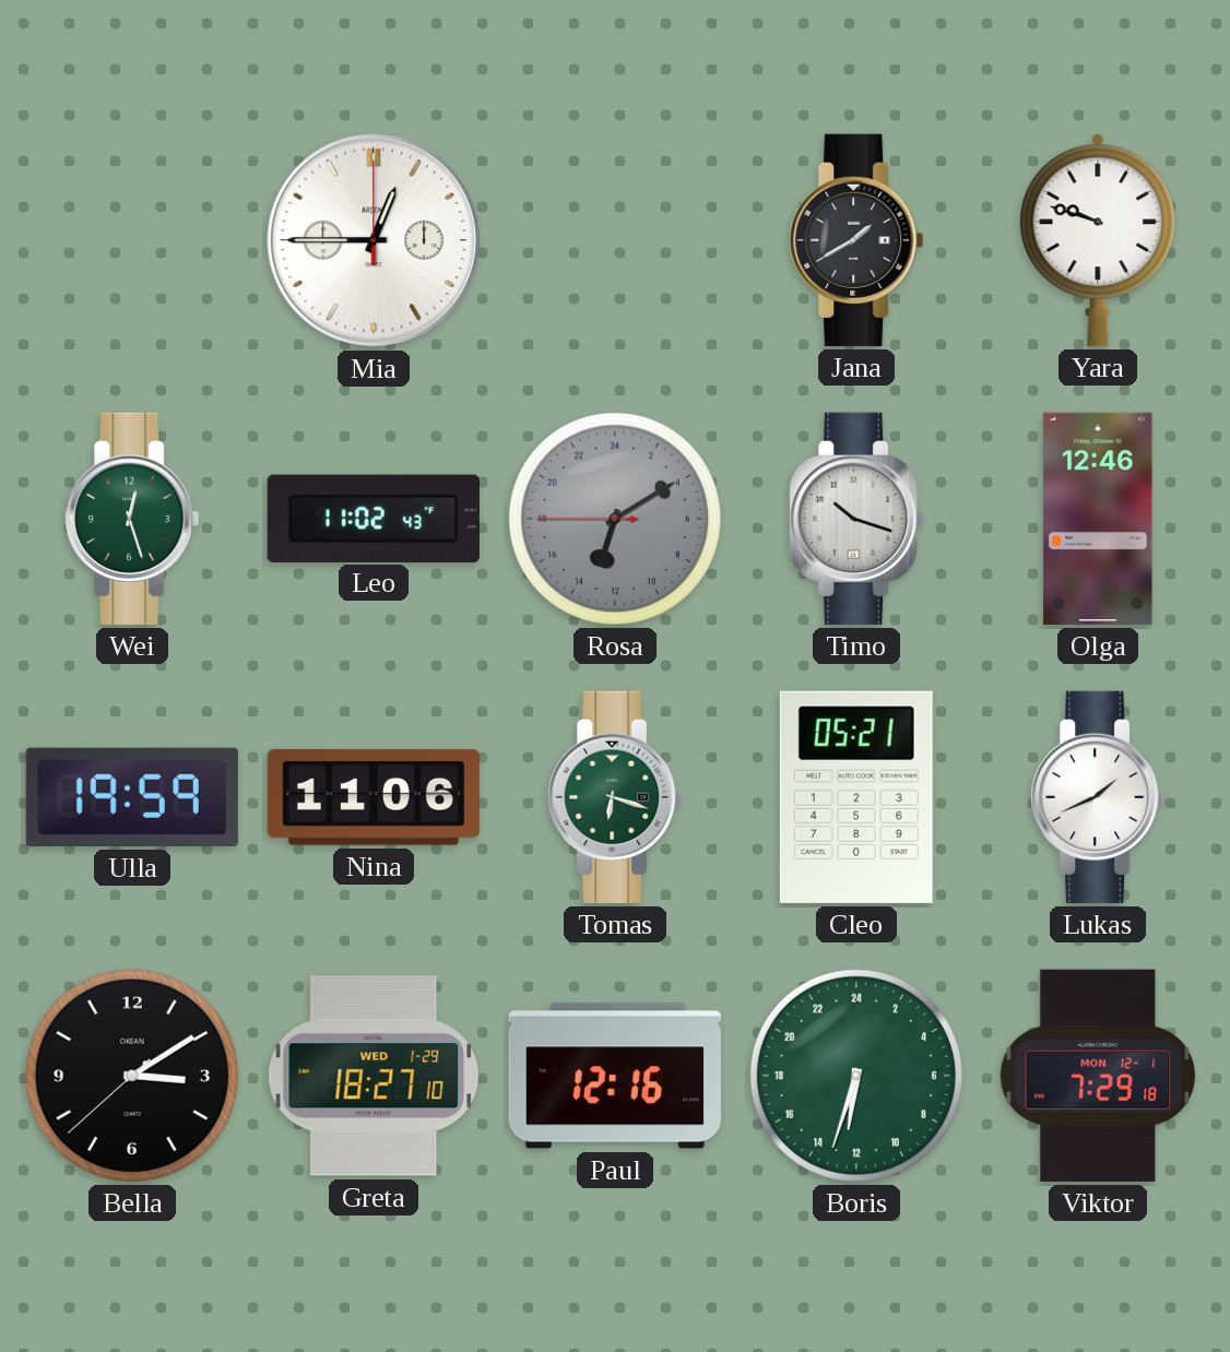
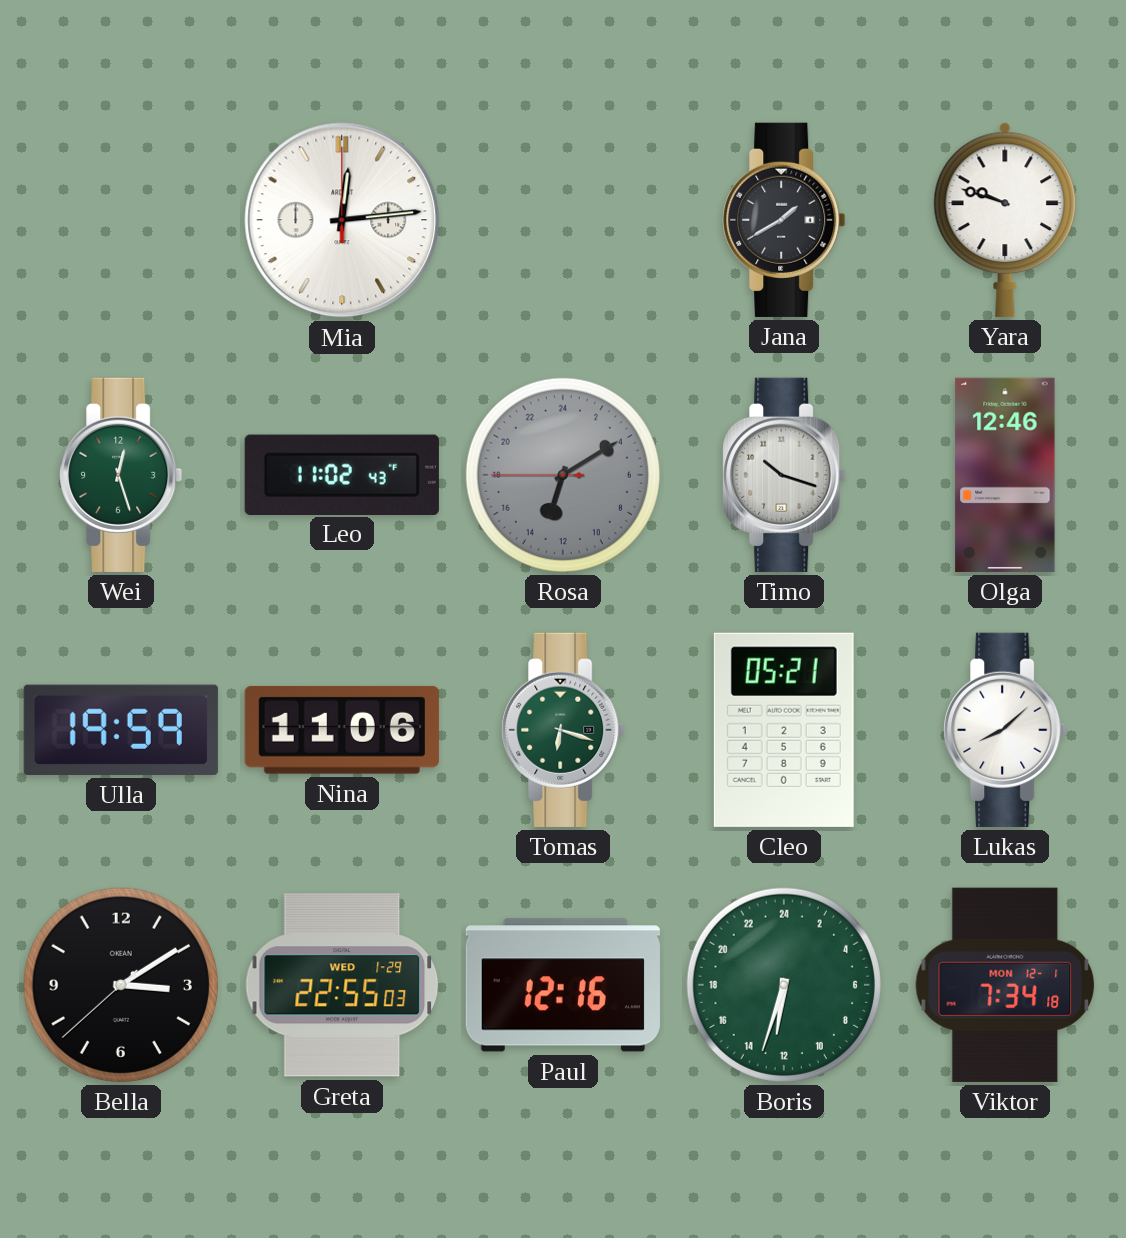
Mia: 12:45 -> 12:14
Lukas: 1:41 -> 8:08
Greta: 18:27 -> 22:55
Viktor: 7:29 -> 7:34
